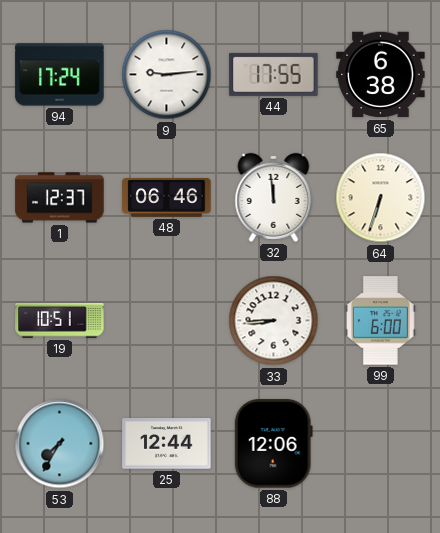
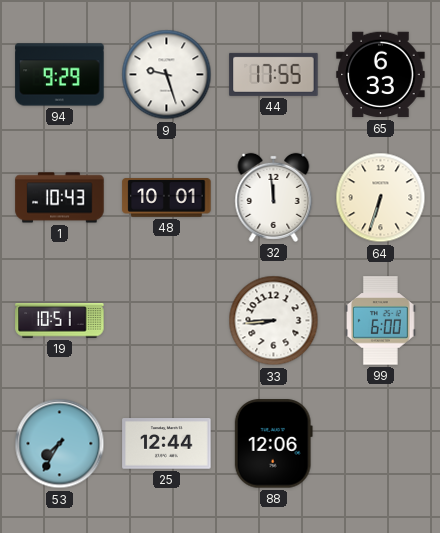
94: 17:24 -> 9:29
9: 9:14 -> 9:27
65: 6:38 -> 6:33
1: 12:37 -> 10:43
48: 06:46 -> 10:01
